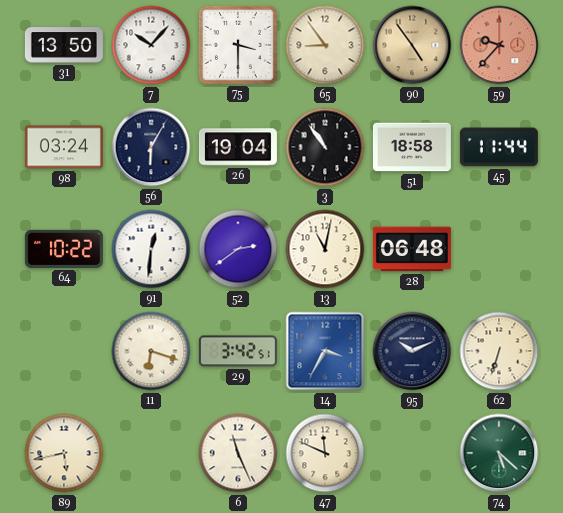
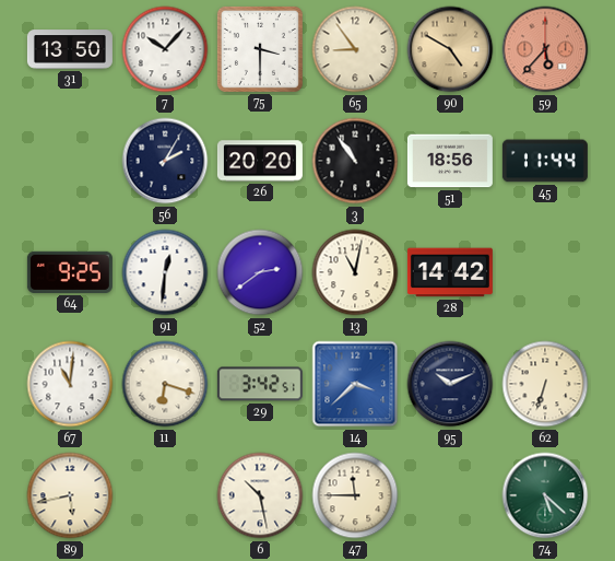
90: 4:54 -> 4:50
59: 9:37 -> 5:37
98: 03:24 -> none
56: 6:05 -> 2:05
26: 19:04 -> 20:20
51: 18:58 -> 18:56
64: 10:22 -> 9:25
28: 06:48 -> 14:42
67: none -> 11:01
14: 3:35 -> 3:38
6: 11:26 -> 10:28
47: 11:49 -> 11:45
